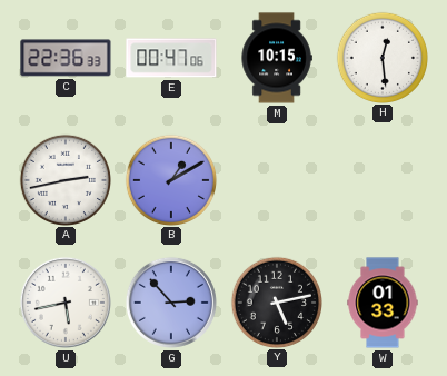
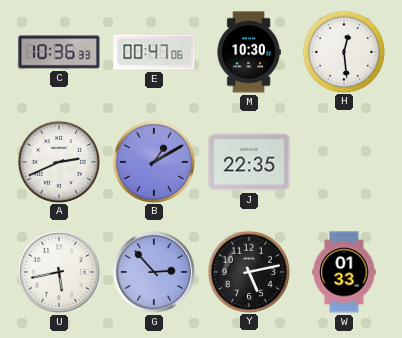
C: 22:36 -> 10:36
M: 10:15 -> 10:30
A: 2:43 -> 2:41
J: none -> 22:35
